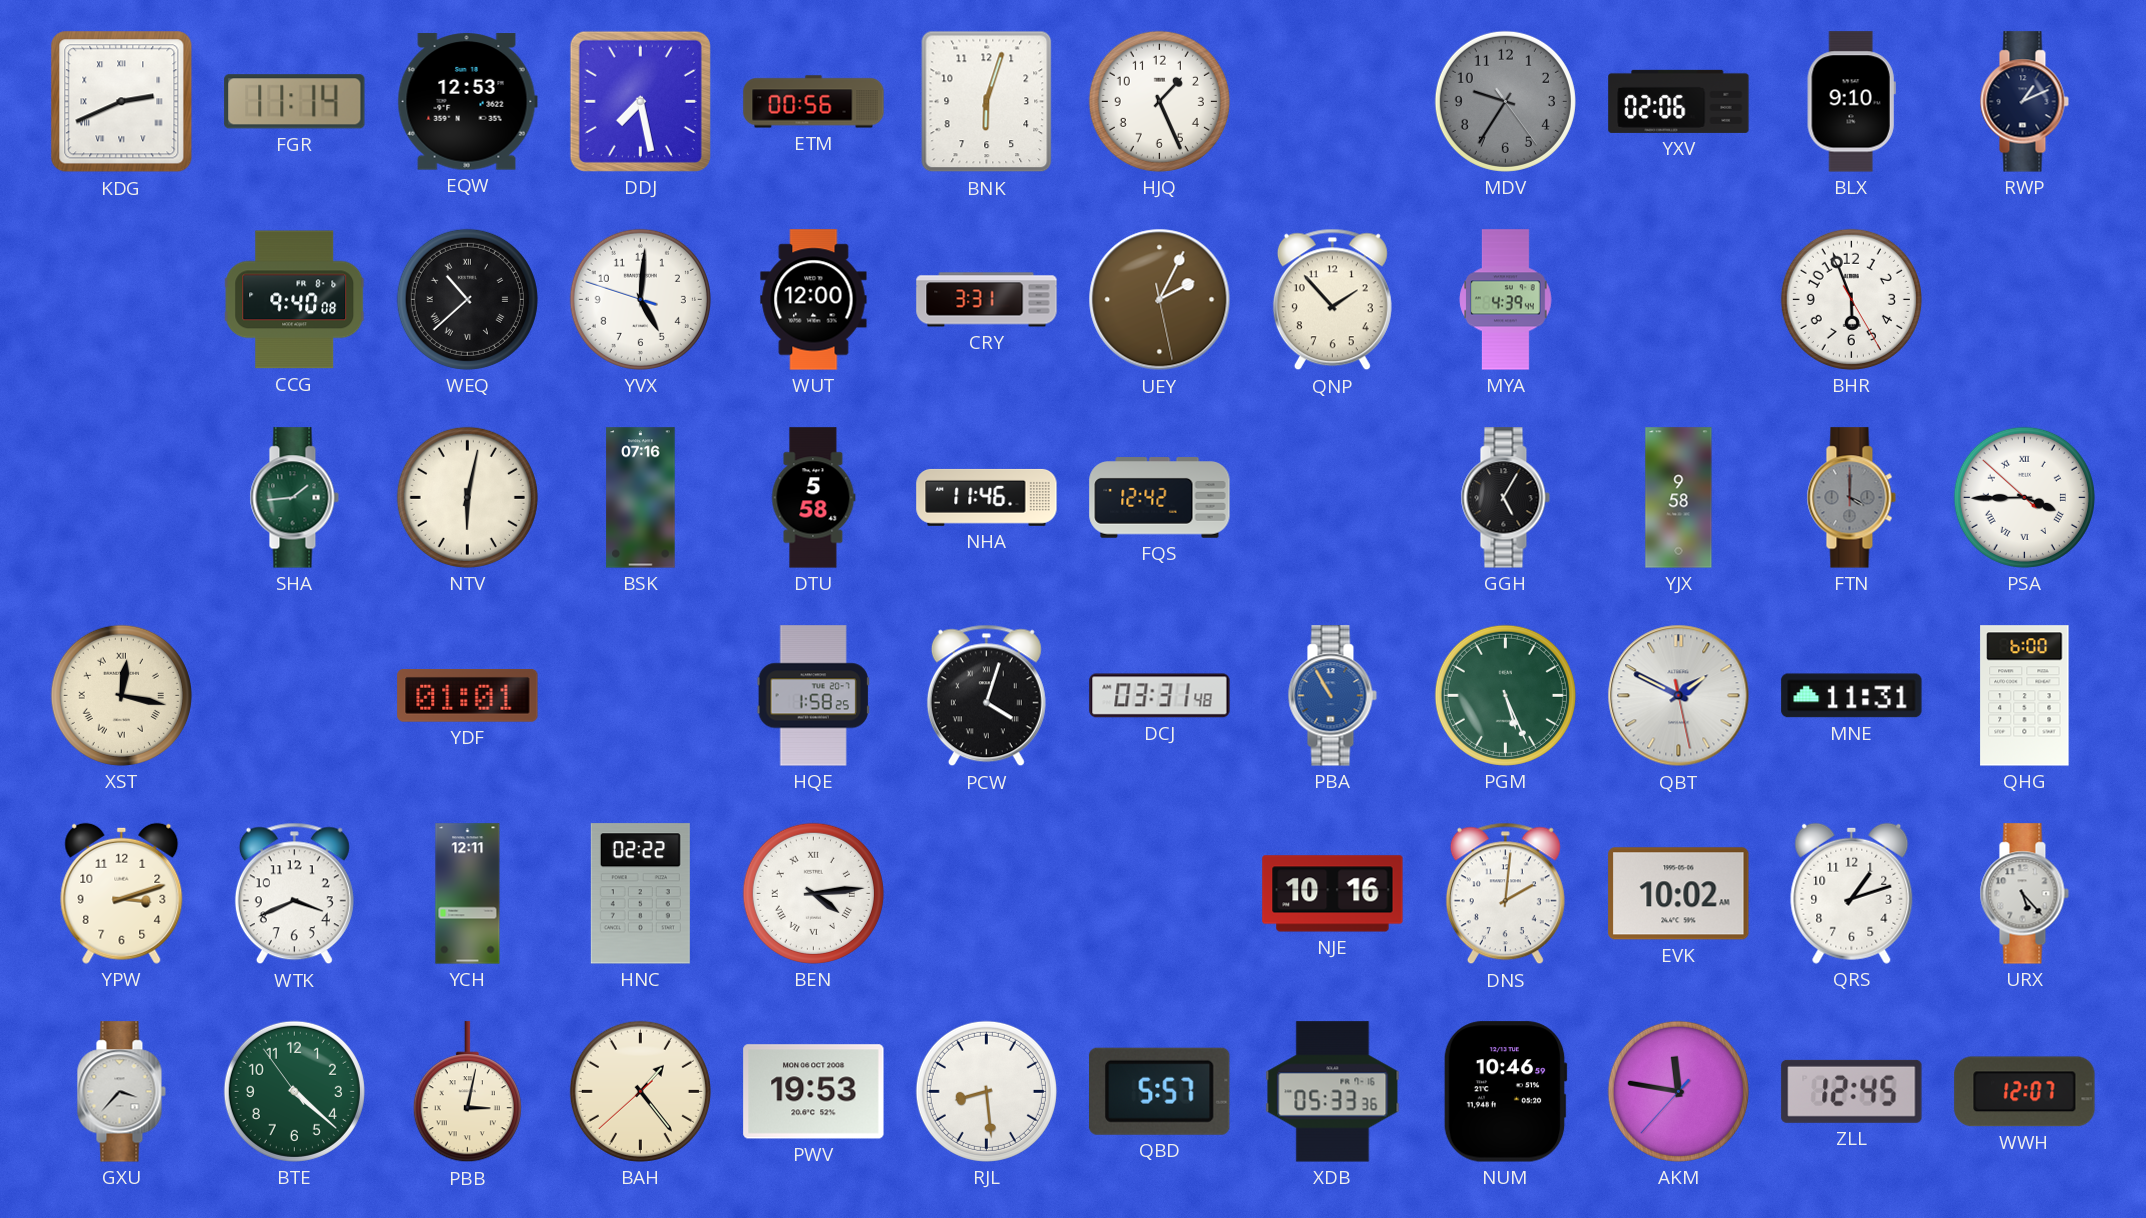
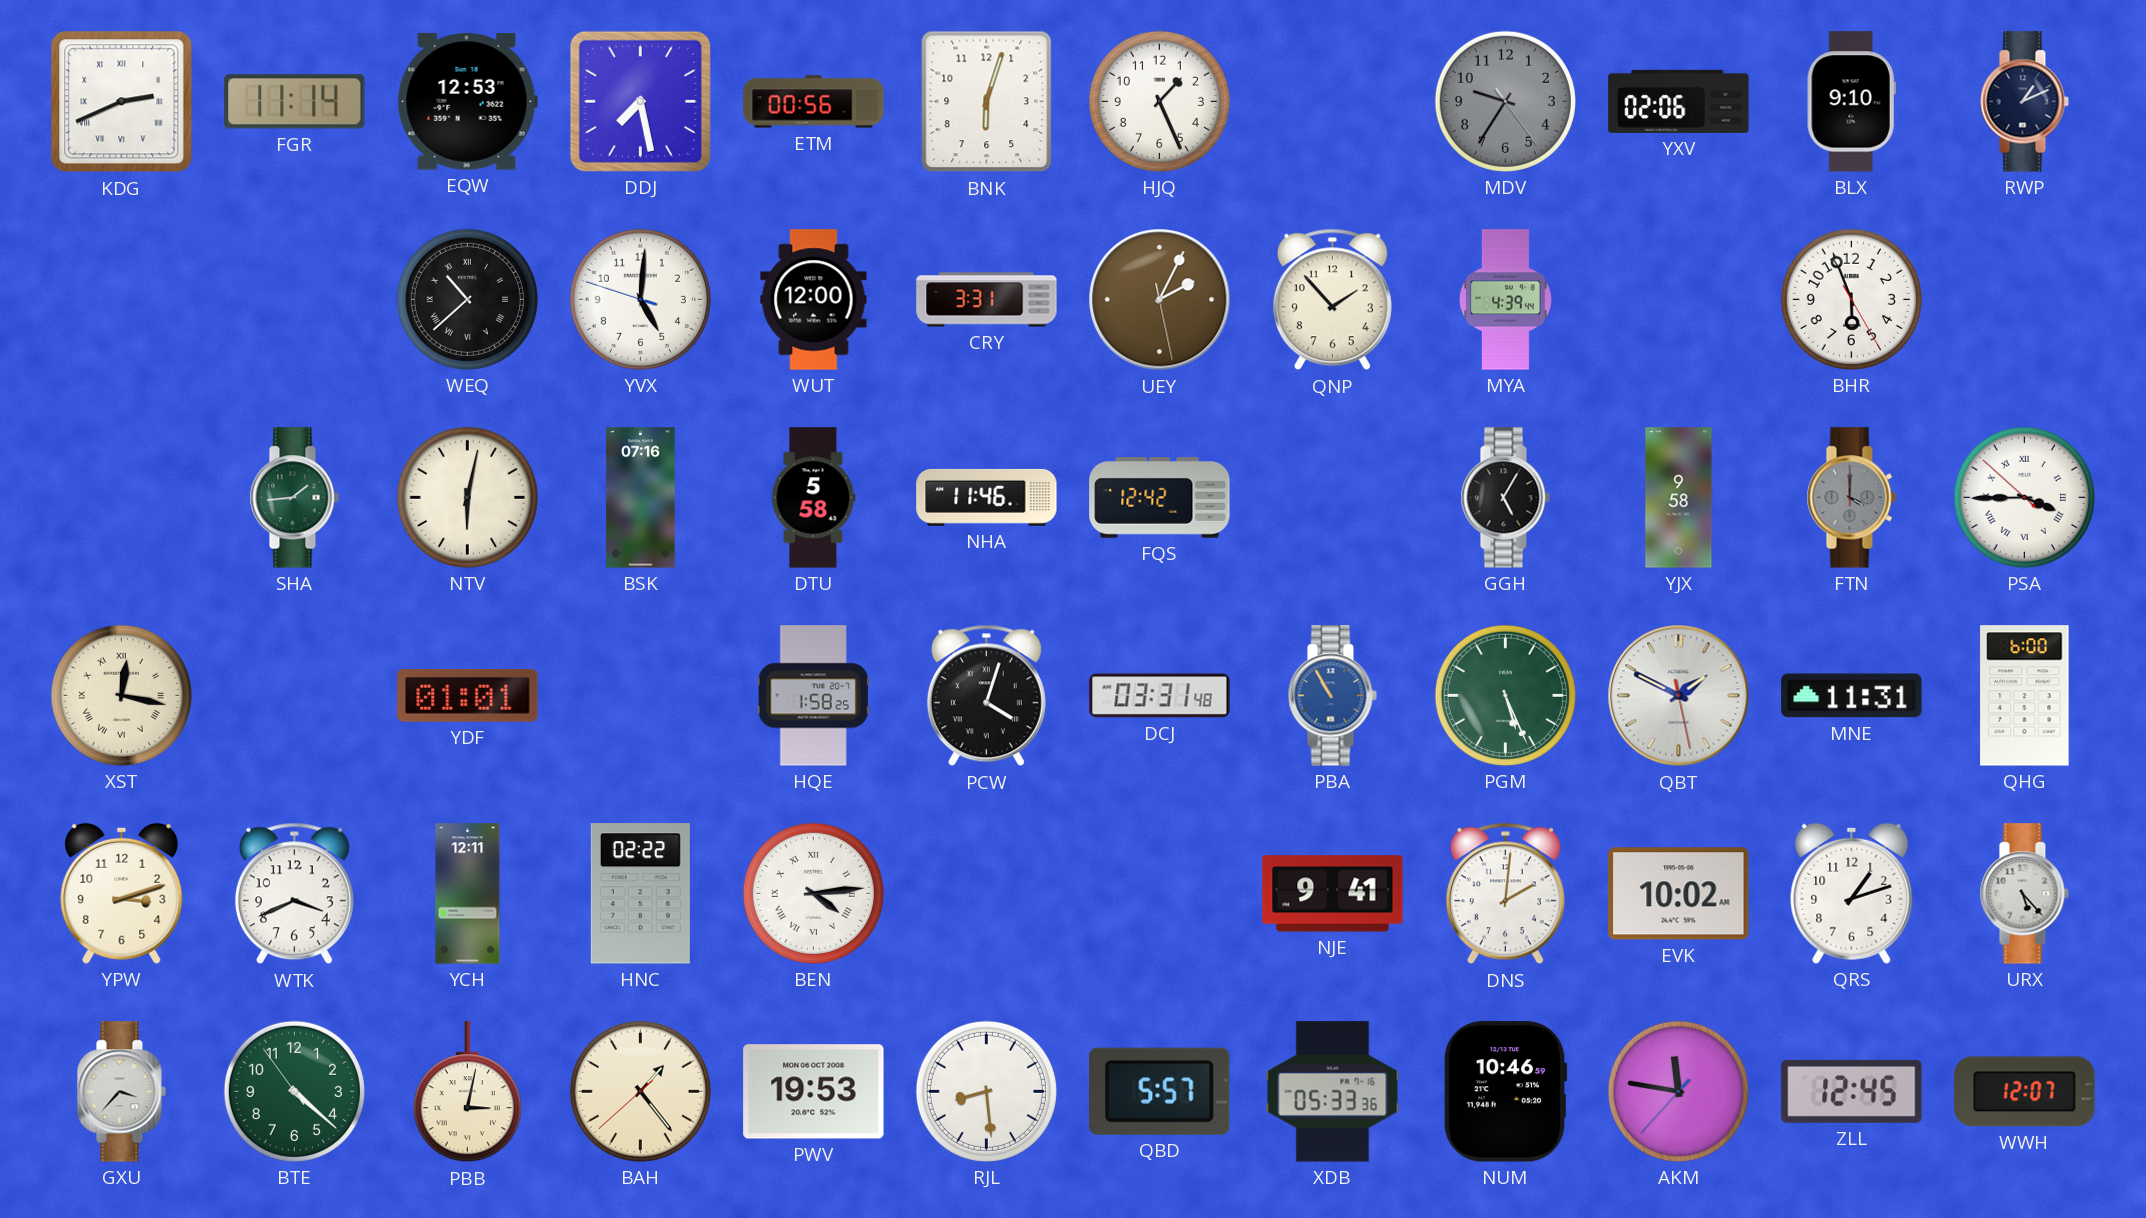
CCG: 9:40 -> none
NJE: 10:16 -> 9:41
